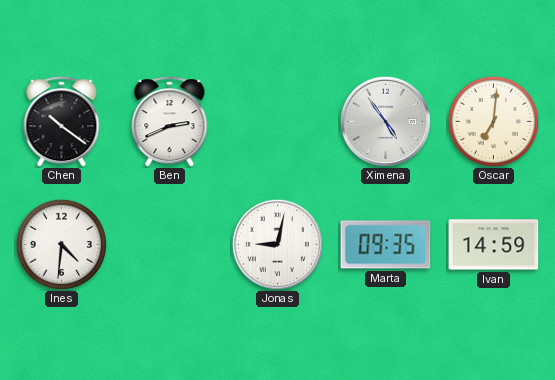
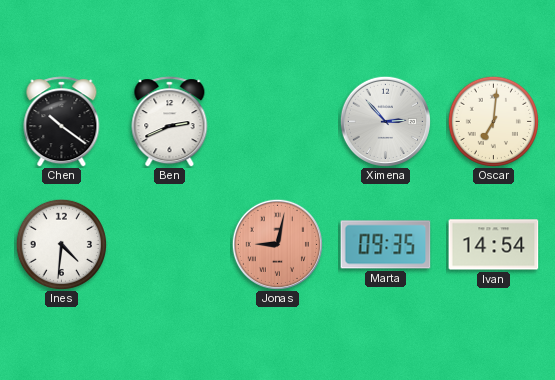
Ximena: 4:54 -> 2:53
Jonas dial: white -> salmon
Ivan: 14:59 -> 14:54
